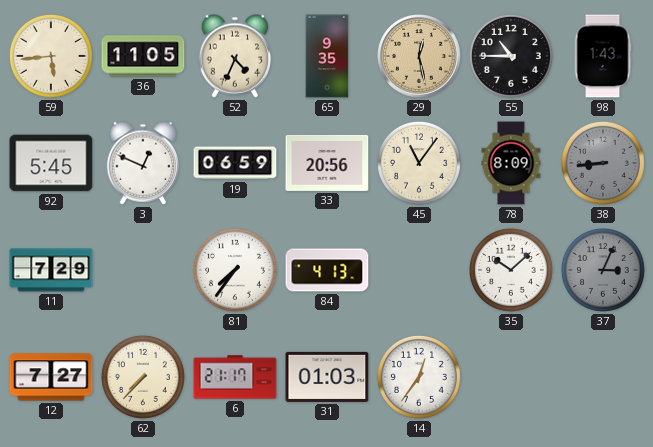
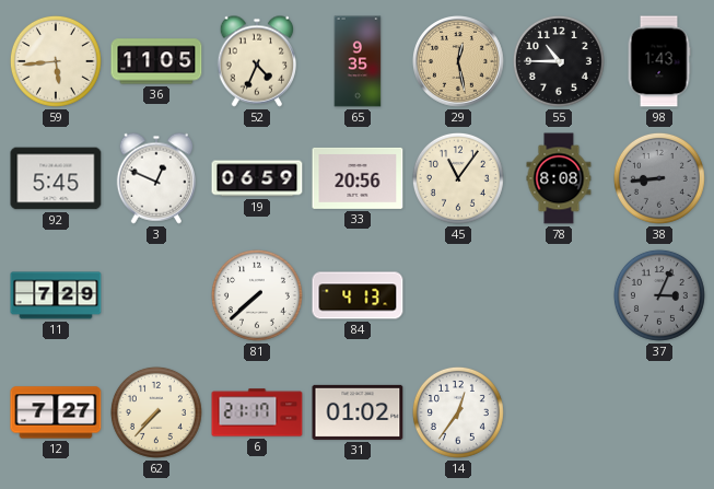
78: 8:09 -> 8:08
81: 7:36 -> 7:38
35: 10:08 -> none
31: 01:03 -> 01:02
